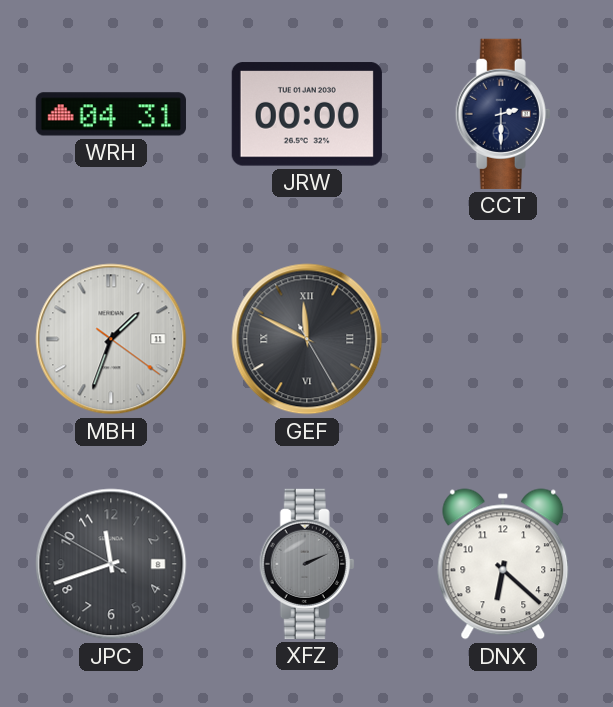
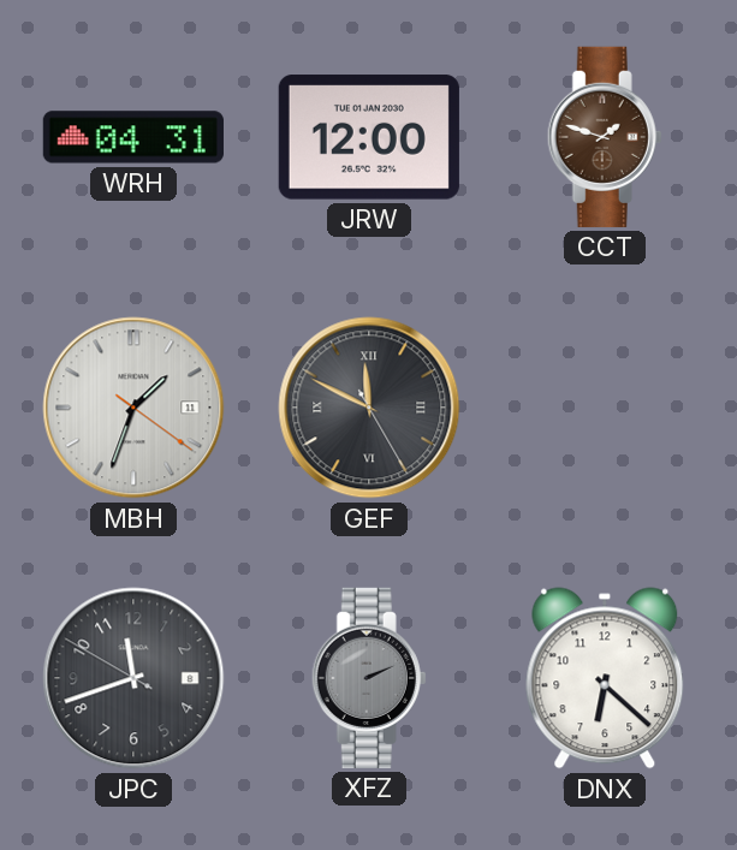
JRW: 00:00 -> 12:00
CCT: 2:30 -> 1:48
CCT dial: navy -> brown
